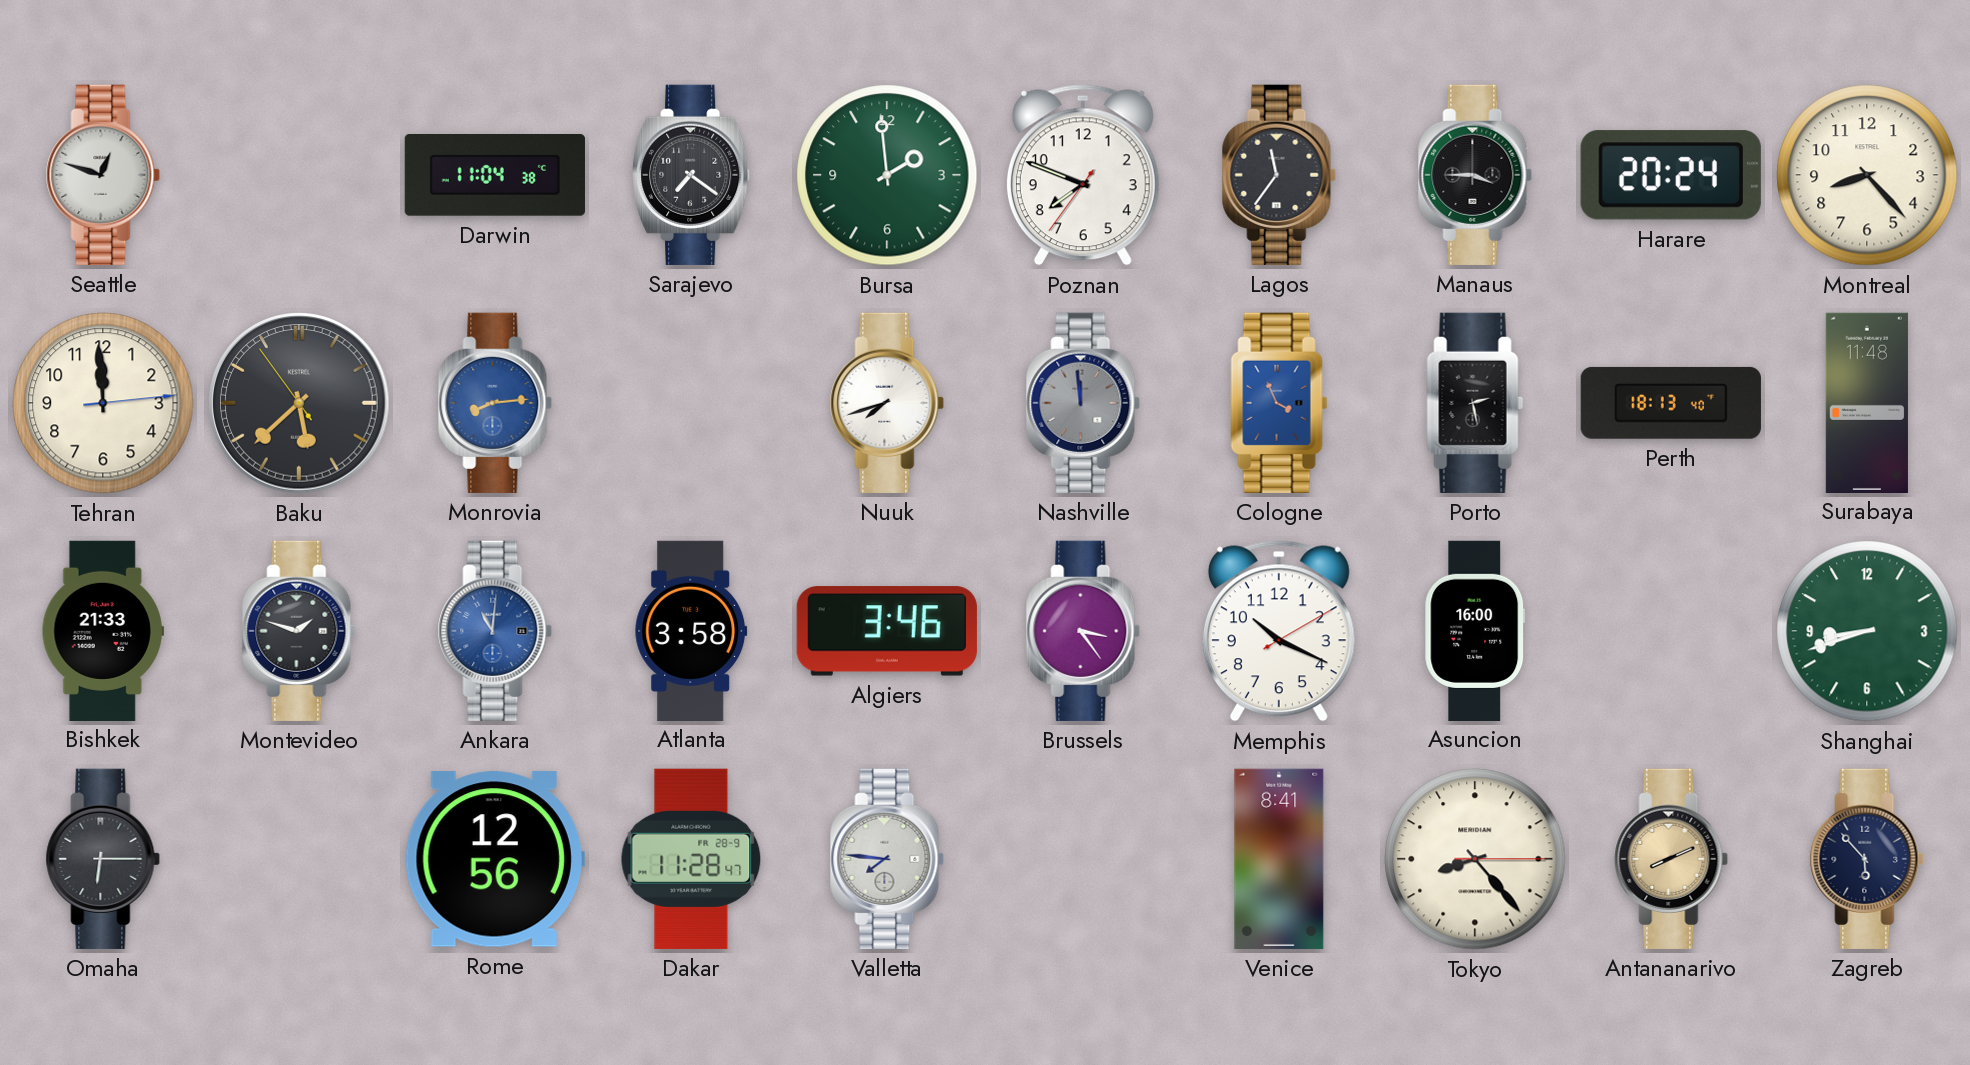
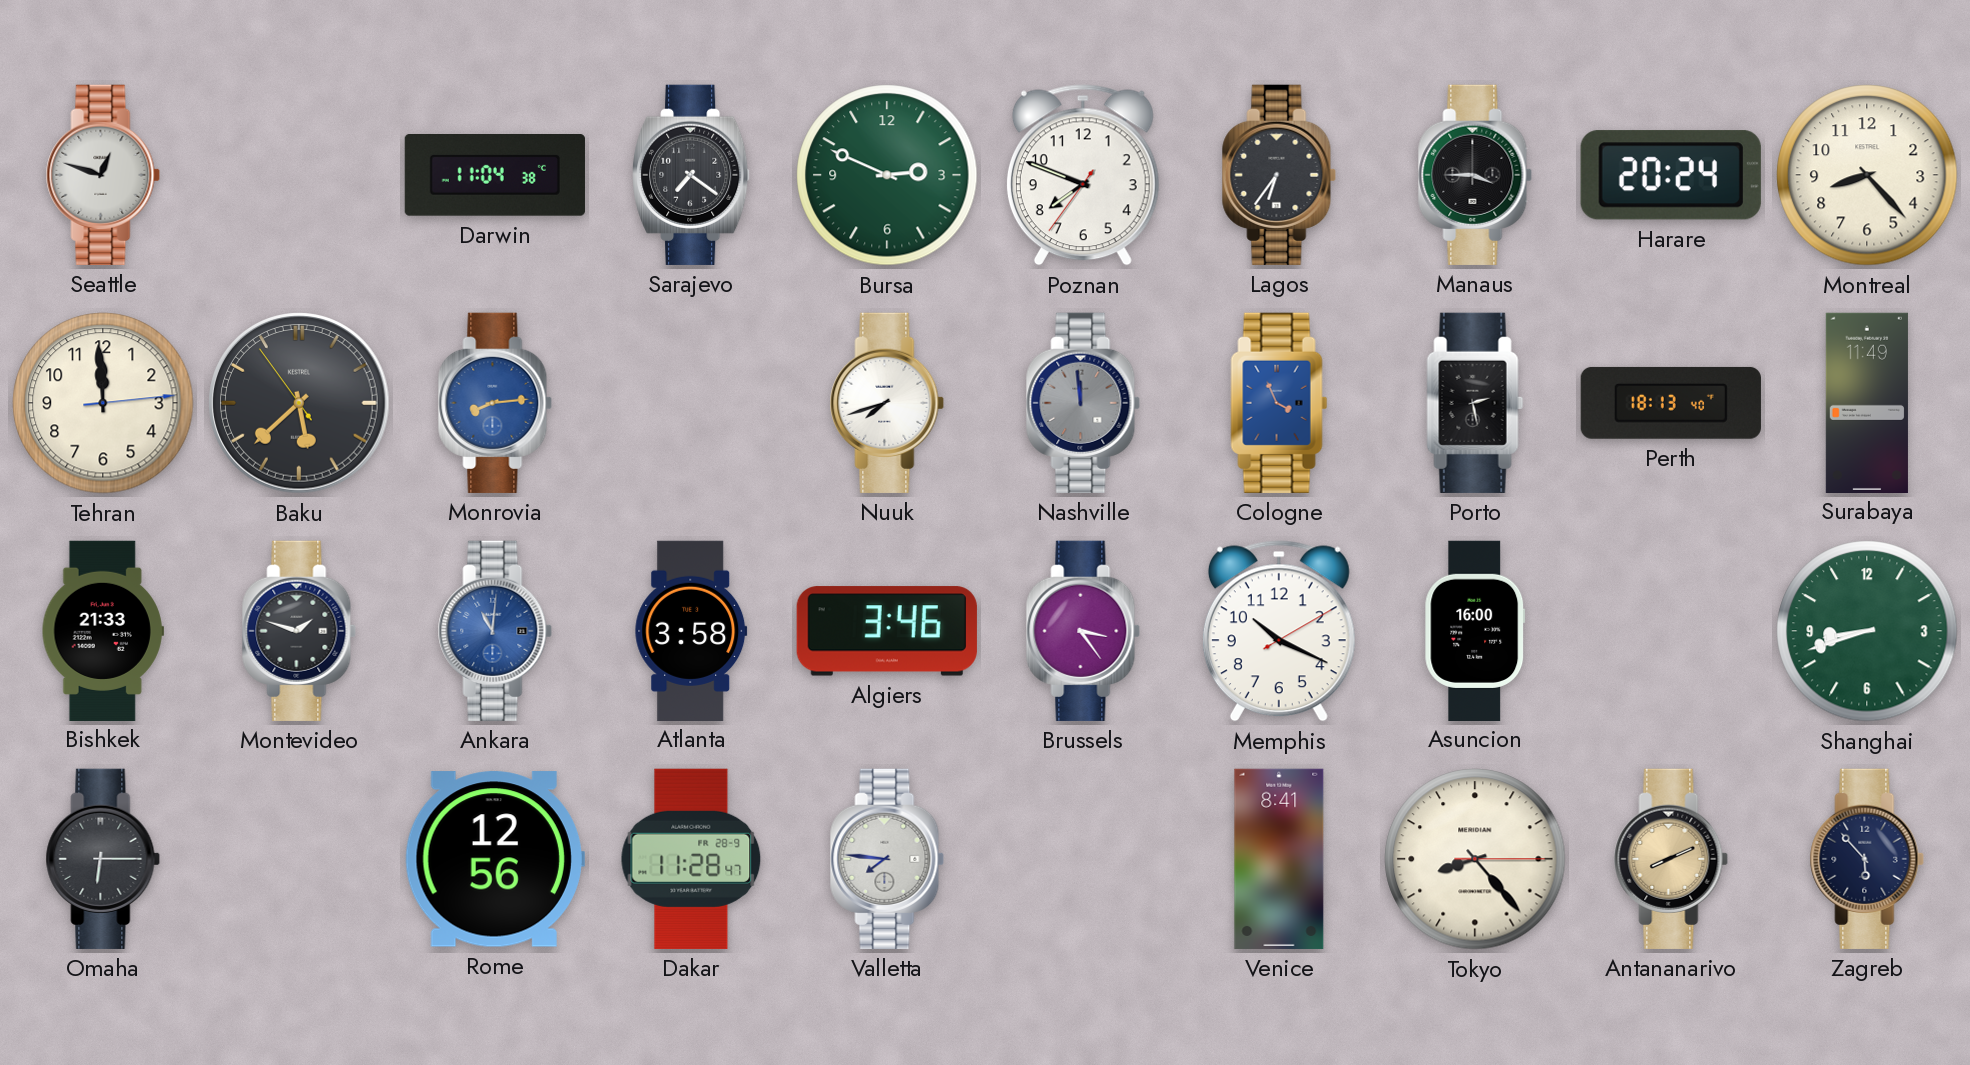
Bursa: 1:59 -> 2:49
Lagos: 11:36 -> 6:36
Surabaya: 11:48 -> 11:49
